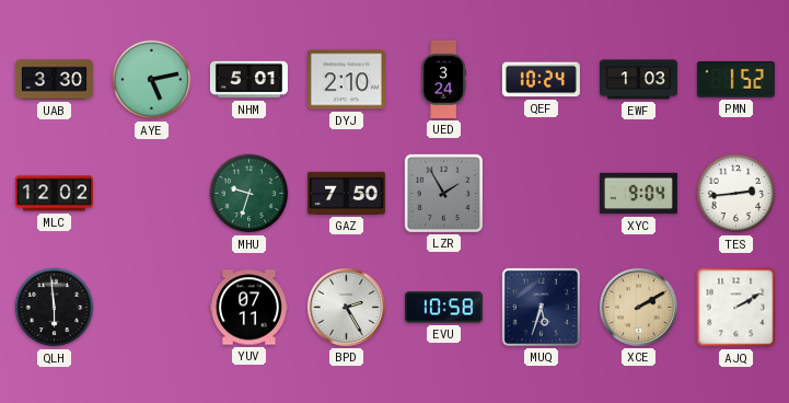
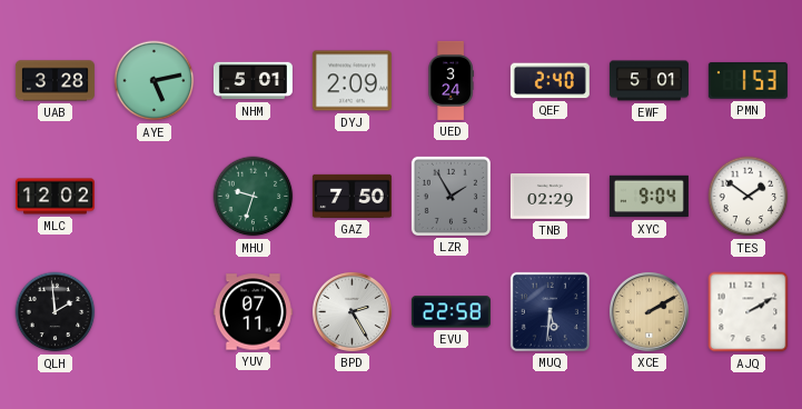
UAB: 3:30 -> 3:28
DYJ: 2:10 -> 2:09
QEF: 10:24 -> 2:40
EWF: 1:03 -> 5:01
PMN: 1:52 -> 1:53
TNB: none -> 02:29
TES: 2:44 -> 1:51
QLH: 5:59 -> 1:59
EVU: 10:58 -> 22:58
MUQ: 5:33 -> 5:31
